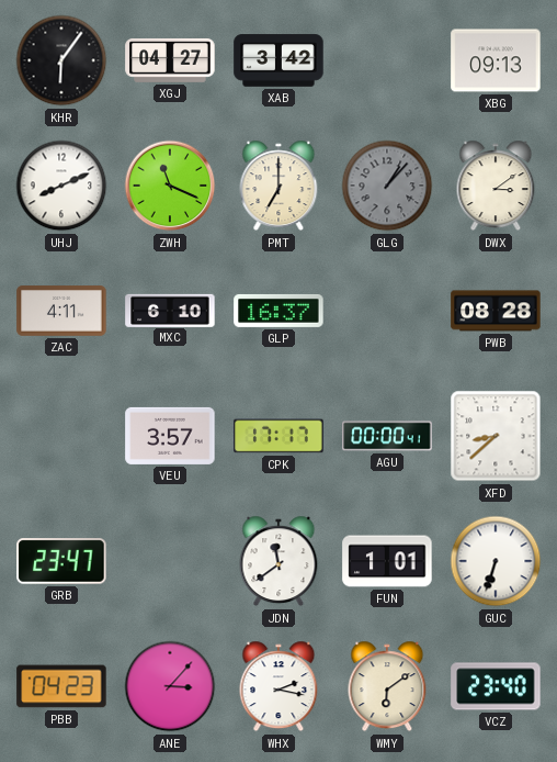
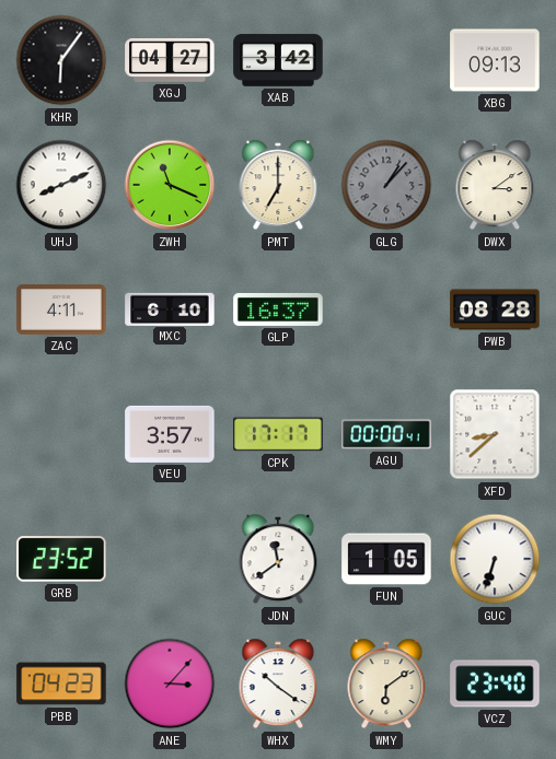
GRB: 23:47 -> 23:52
FUN: 1:01 -> 1:05
WHX: 2:17 -> 10:21
